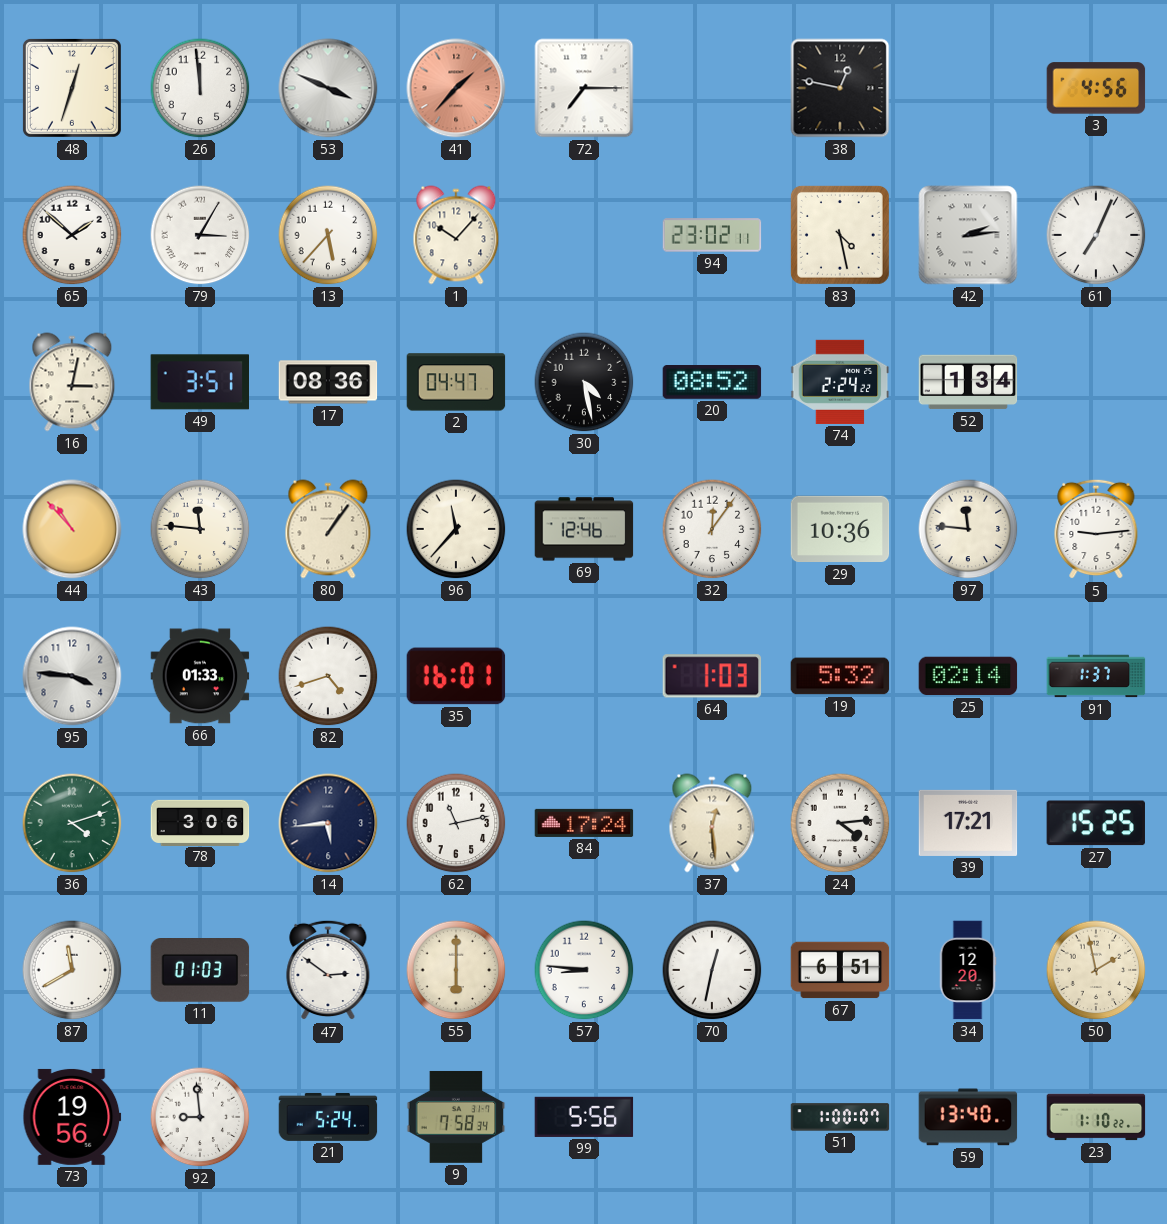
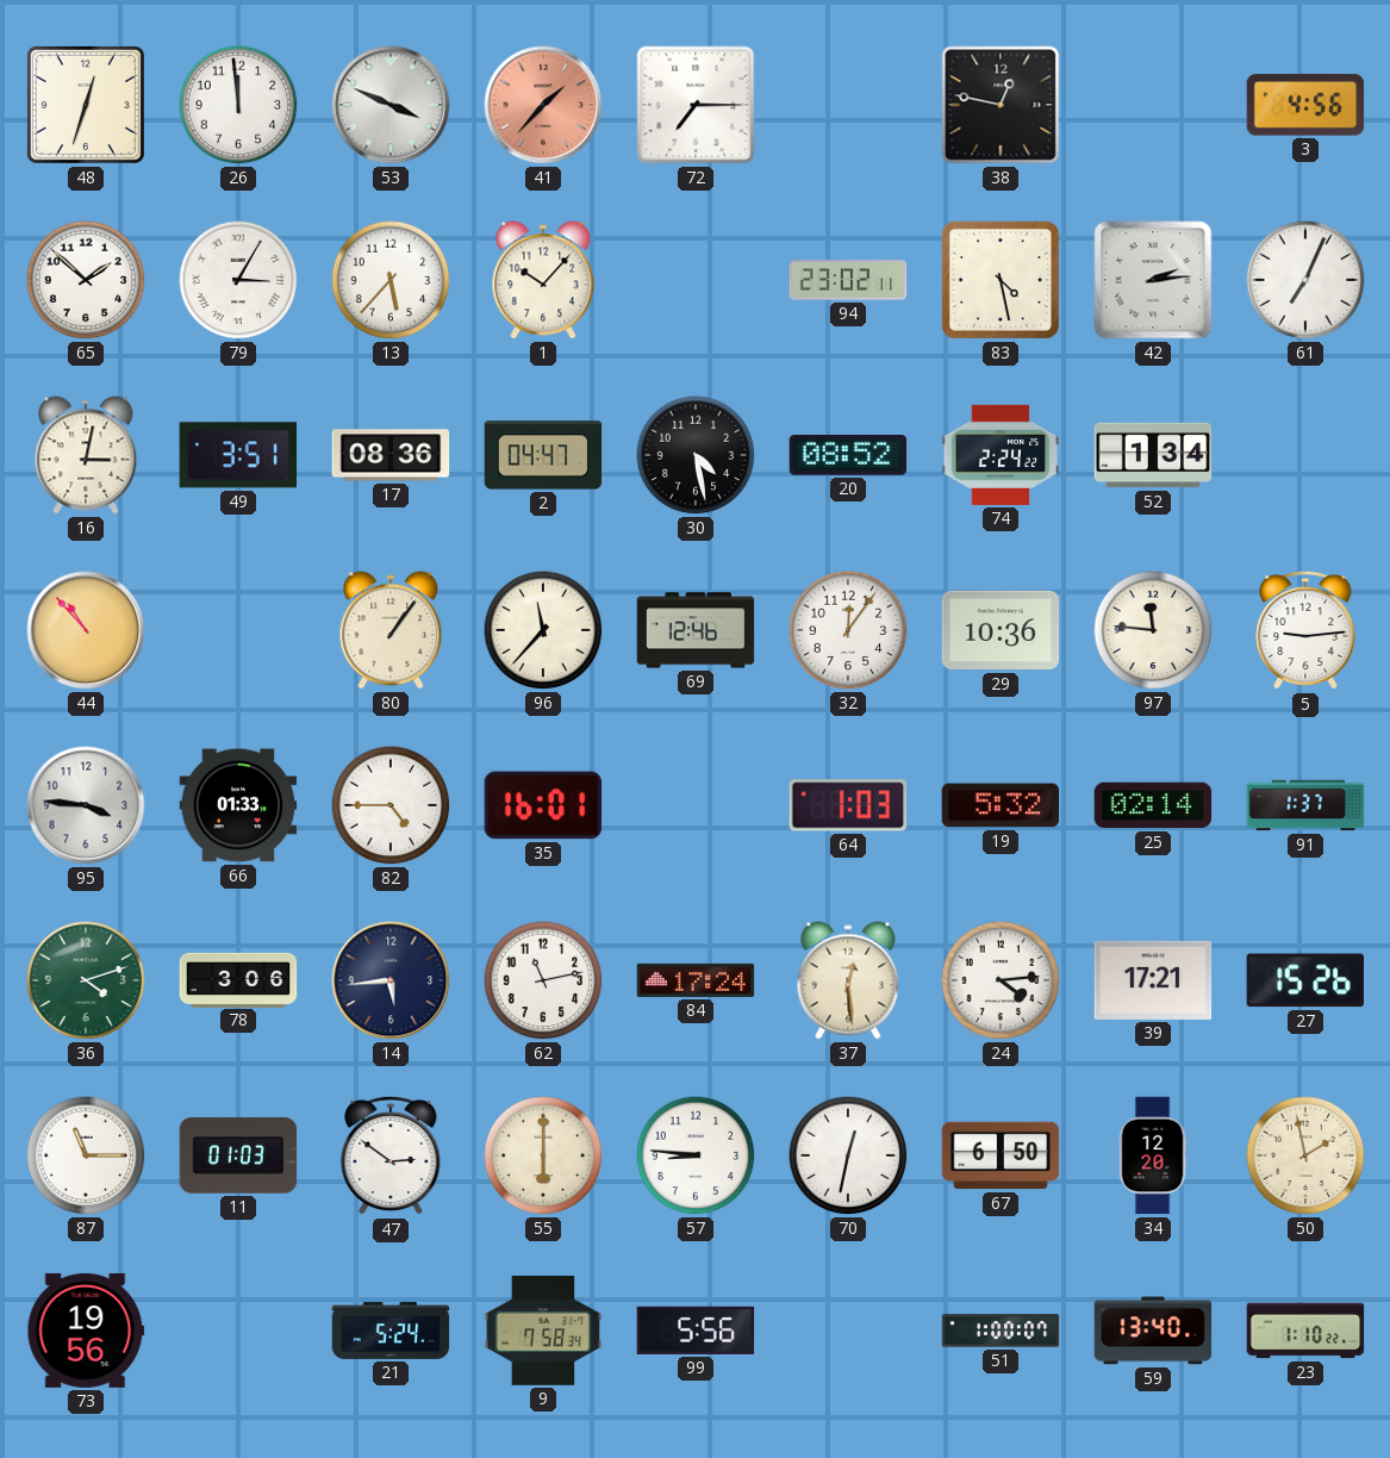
43: 11:46 -> none
82: 4:42 -> 4:45
27: 15:25 -> 15:26
87: 11:40 -> 11:15
67: 6:51 -> 6:50
92: 8:59 -> none
